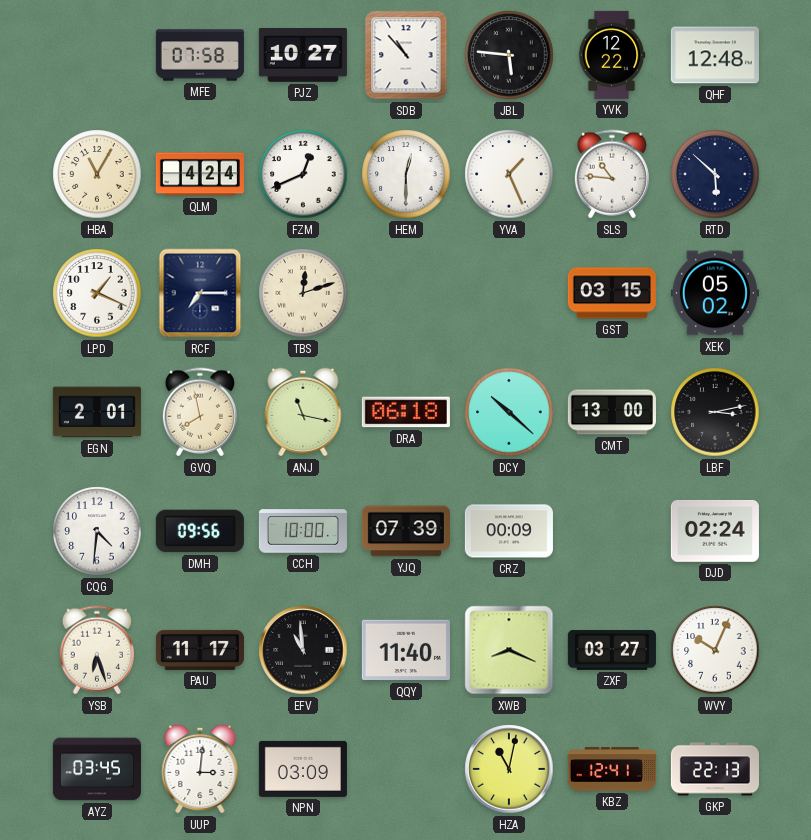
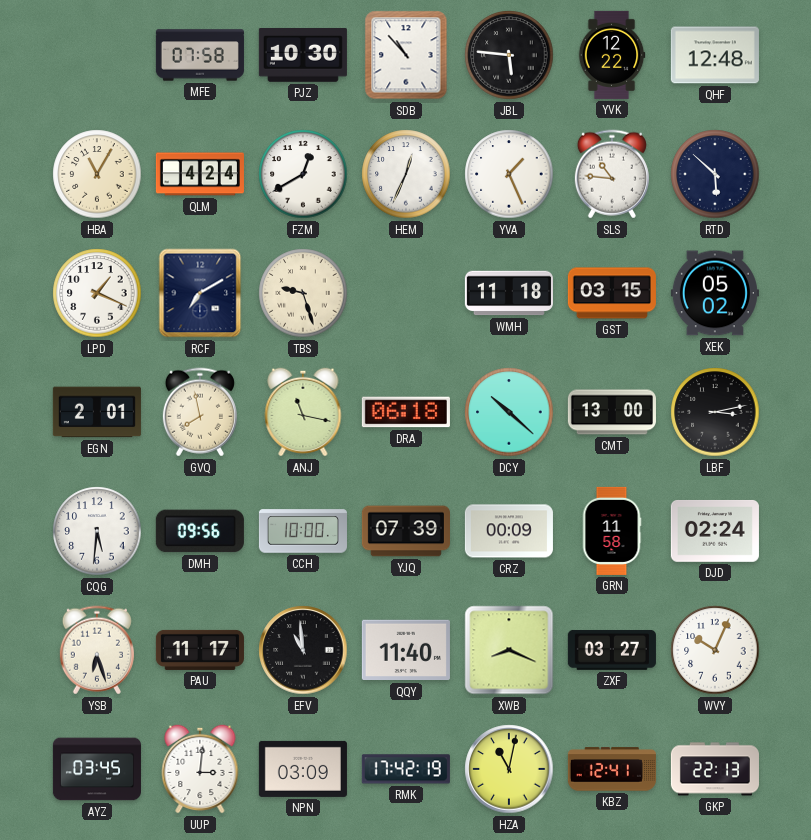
PJZ: 10:27 -> 10:30
FZM: 12:41 -> 12:40
HEM: 12:30 -> 12:34
RCF: 7:15 -> 7:10
TBS: 12:12 -> 9:27
WMH: none -> 11:18
CQG: 4:31 -> 5:31
GRN: none -> 11:58
RMK: none -> 17:42
